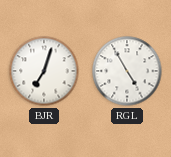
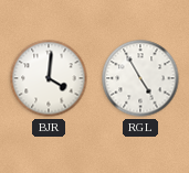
BJR: 7:03 -> 4:01
